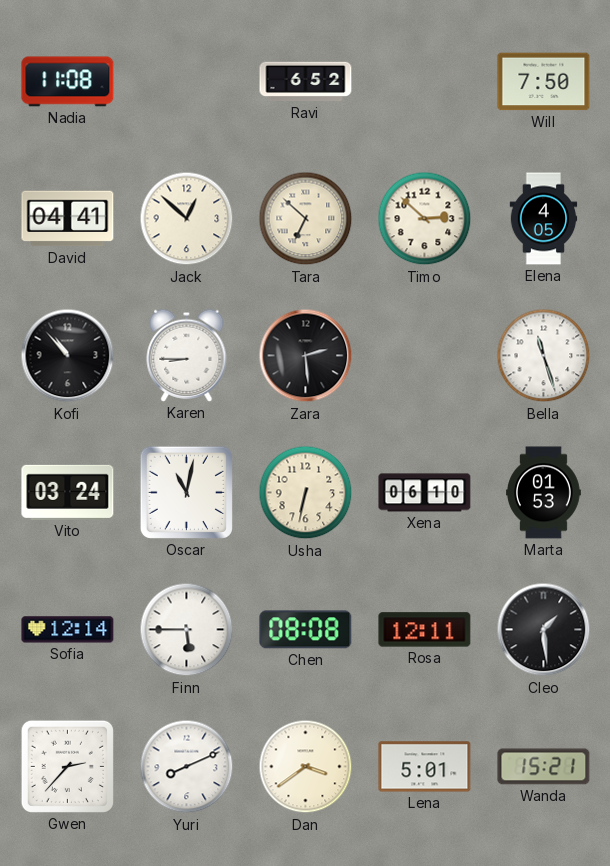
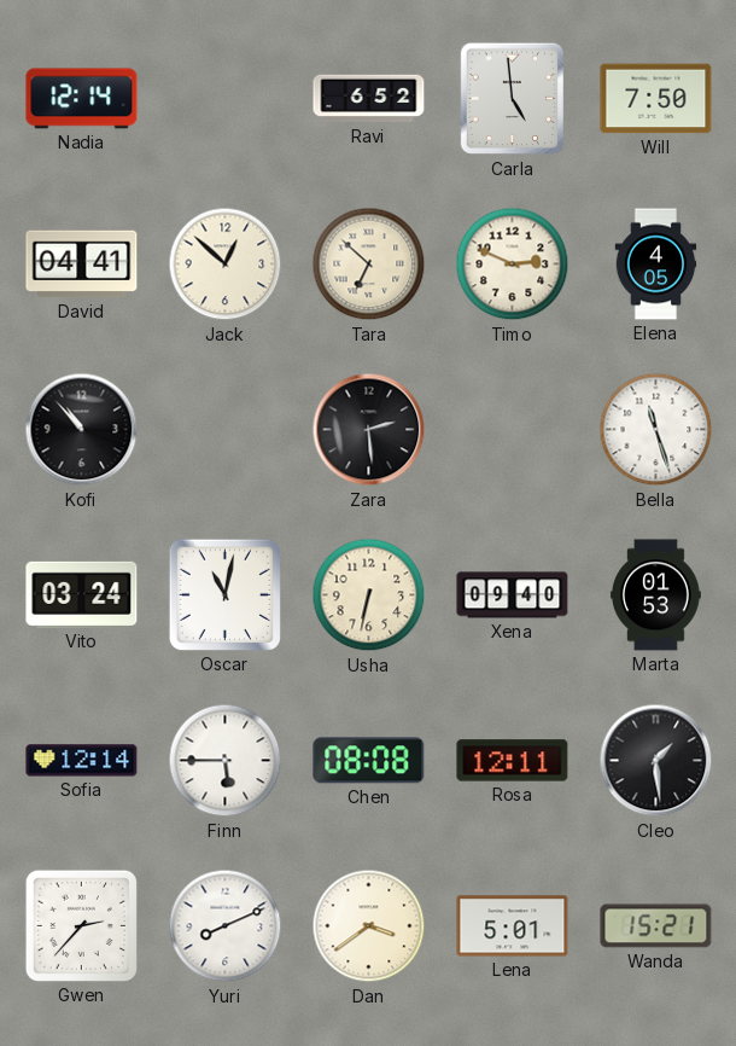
Nadia: 11:08 -> 12:14
Carla: none -> 4:59
Timo: 2:52 -> 2:49
Karen: 8:45 -> none
Xena: 06:10 -> 09:40
